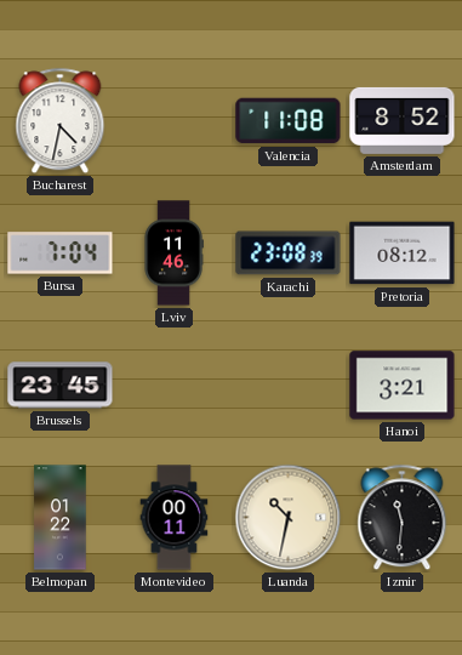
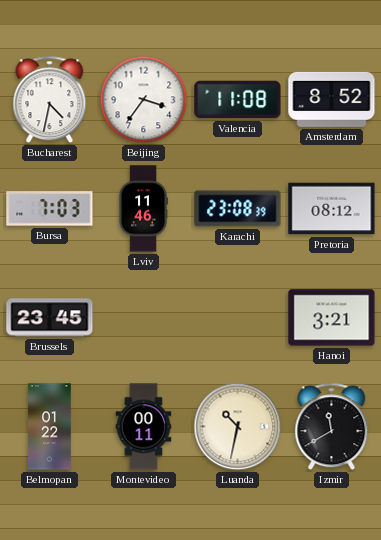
Beijing: none -> 3:36
Bursa: 7:04 -> 7:03
Izmir: 11:31 -> 11:40
